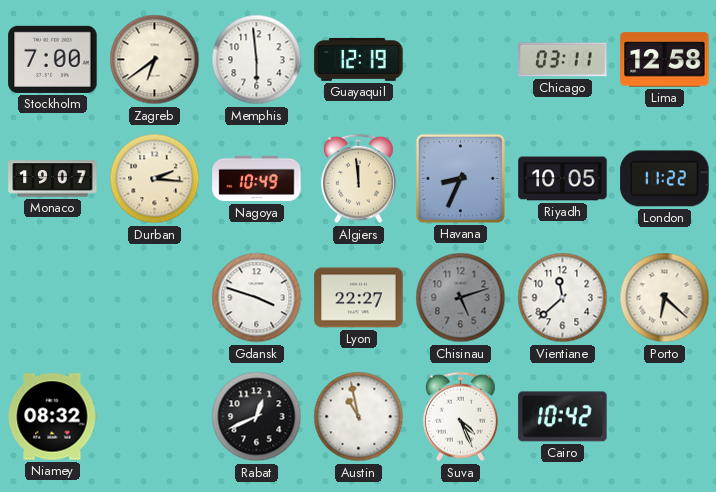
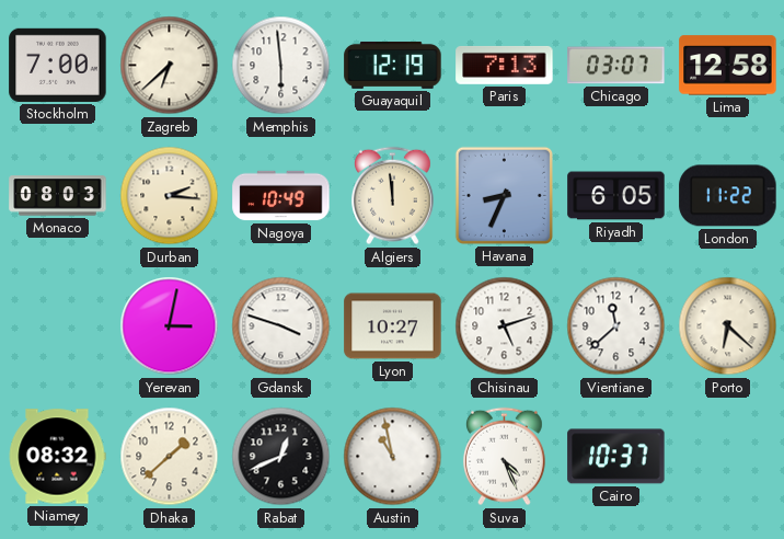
Zagreb: 6:39 -> 6:38
Paris: none -> 7:13
Chicago: 03:11 -> 03:07
Monaco: 19:07 -> 08:03
Riyadh: 10:05 -> 6:05
Yerevan: none -> 3:02
Lyon: 22:27 -> 10:27
Chisinau dial: grey -> white
Dhaka: none -> 1:38
Cairo: 10:42 -> 10:37
